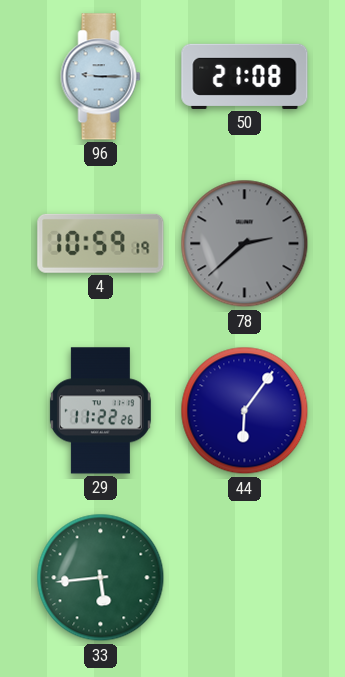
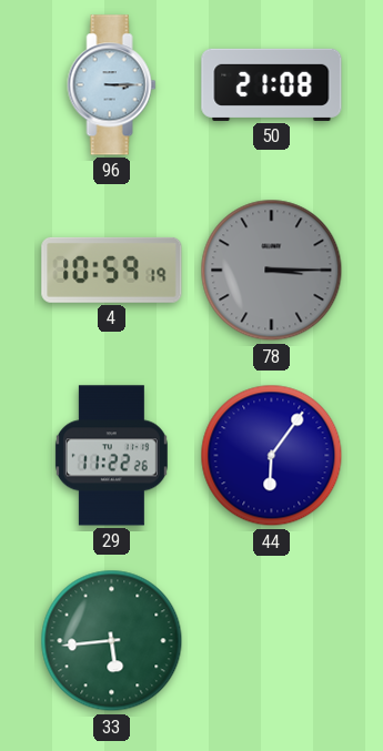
96: 9:15 -> 3:15
78: 2:38 -> 3:15
